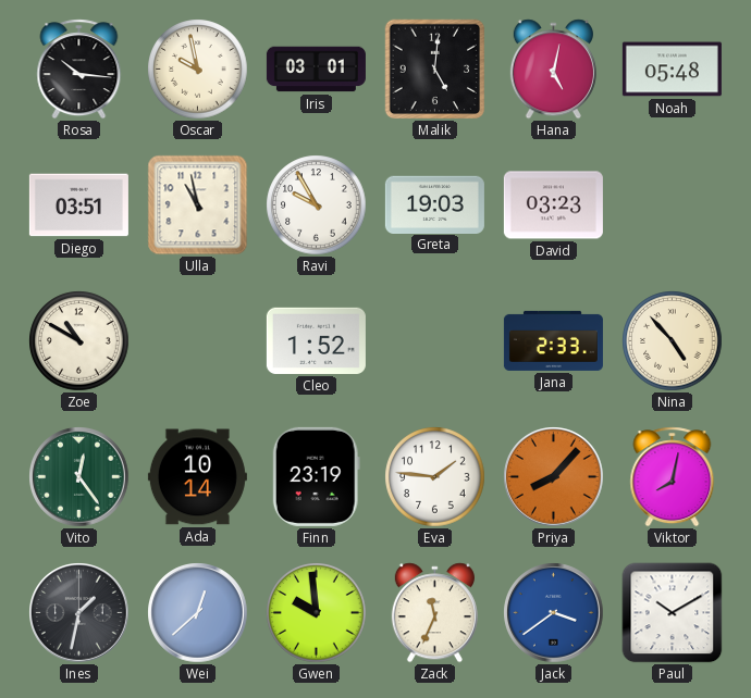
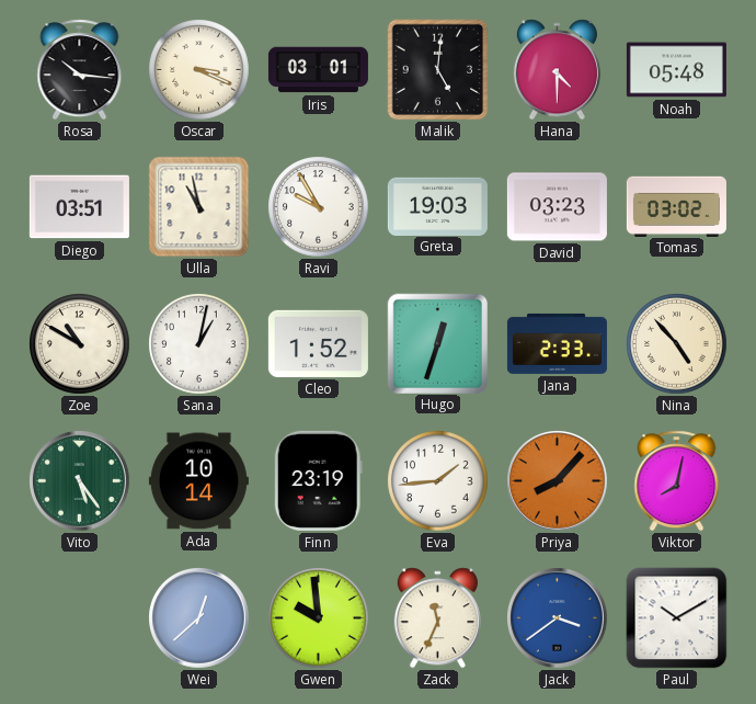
Oscar: 9:58 -> 3:19
Hana: 5:02 -> 4:30
Tomas: none -> 03:02
Sana: none -> 1:02
Hugo: none -> 12:33
Vito: 12:24 -> 5:24
Eva: 1:46 -> 1:44
Ines: 1:32 -> none
